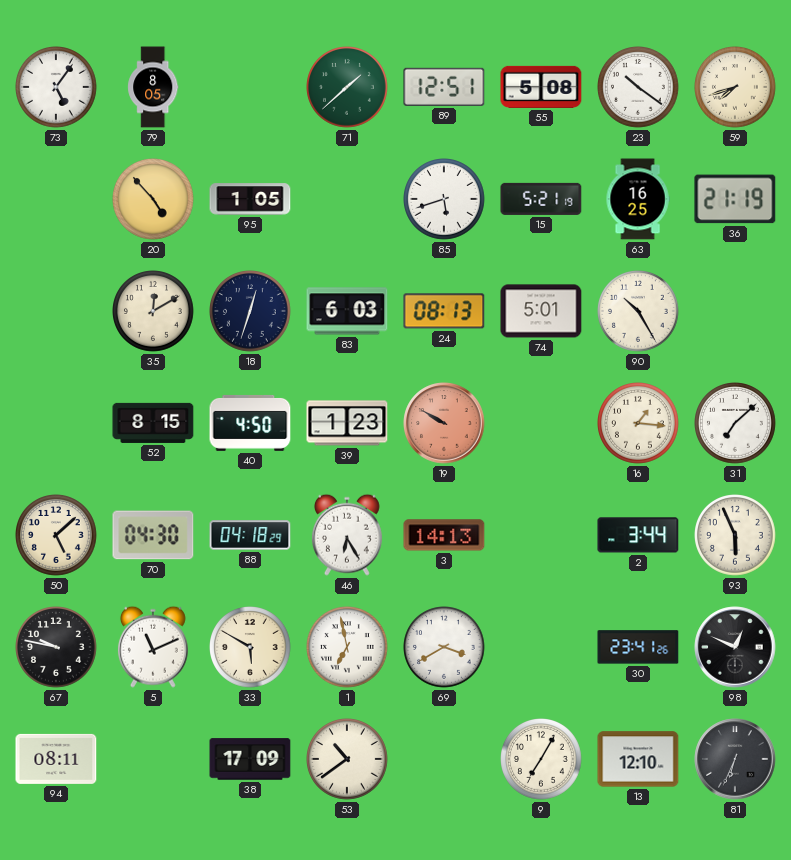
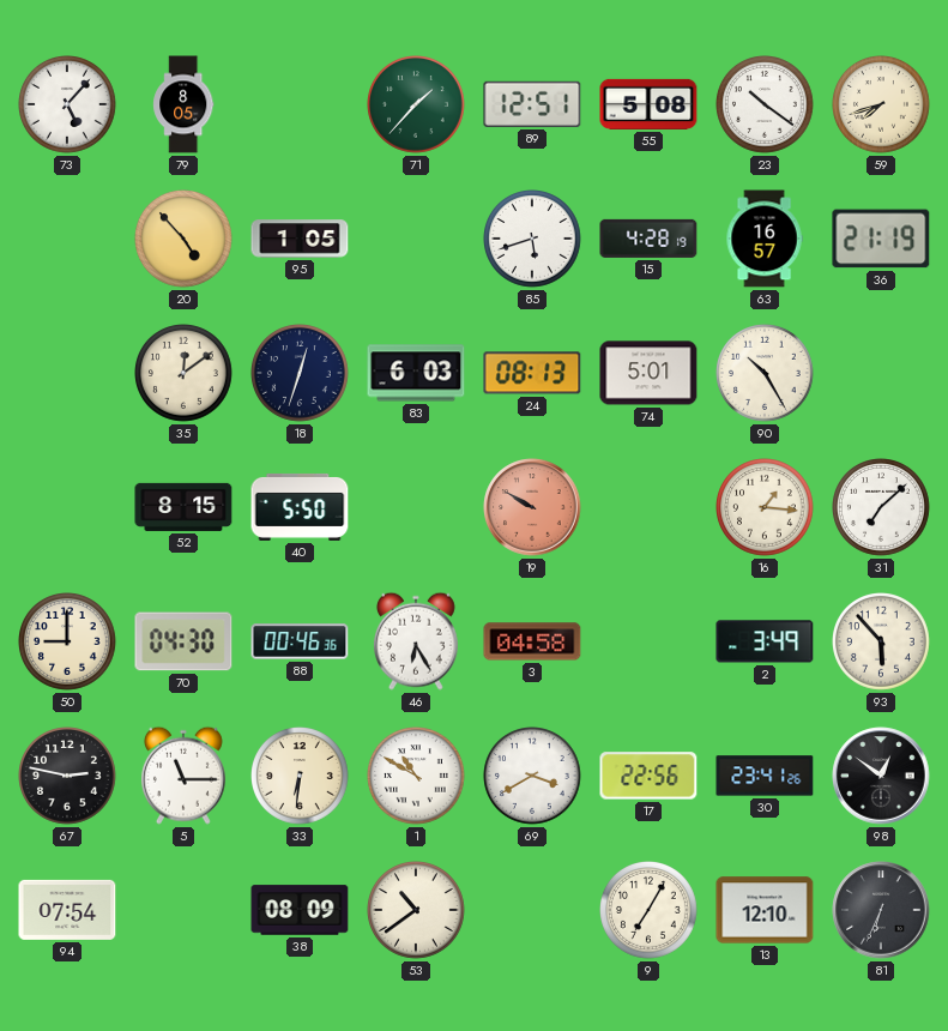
73: 5:06 -> 5:07
71: 1:38 -> 1:37
15: 5:21 -> 4:28
63: 16:25 -> 16:57
35: 12:10 -> 12:09
40: 4:50 -> 5:50
39: 1:23 -> none
50: 5:08 -> 9:00
88: 04:18 -> 00:46
3: 14:13 -> 04:58
2: 3:44 -> 3:49
93: 5:56 -> 5:53
67: 9:47 -> 2:47
5: 11:11 -> 11:15
33: 5:50 -> 6:31
1: 6:58 -> 10:50
17: none -> 22:56
98: 12:49 -> 12:51
94: 08:11 -> 07:54
38: 17:09 -> 08:09
